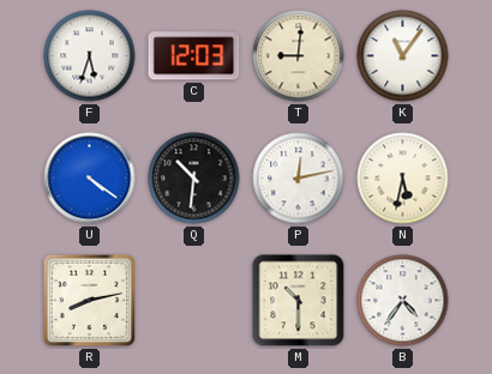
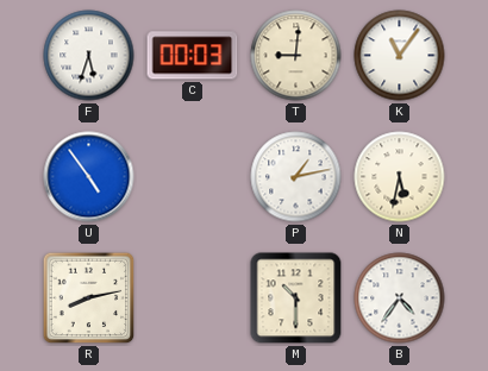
C: 12:03 -> 00:03
U: 4:21 -> 4:54
Q: 10:31 -> none
P: 12:13 -> 1:13
